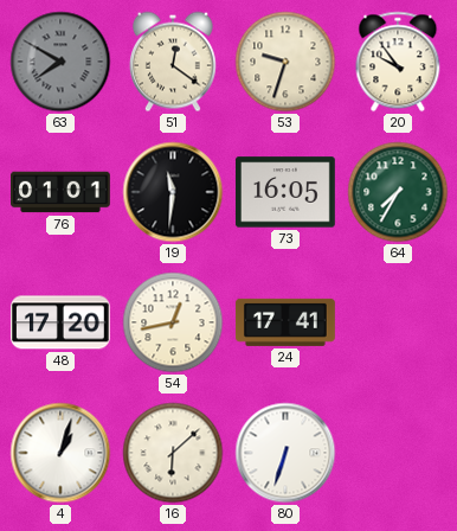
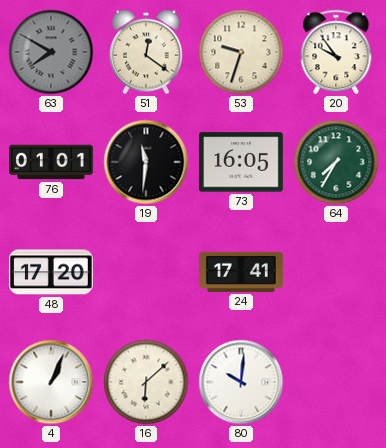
54: 12:43 -> none
4: 1:03 -> 1:04
80: 6:33 -> 10:01
